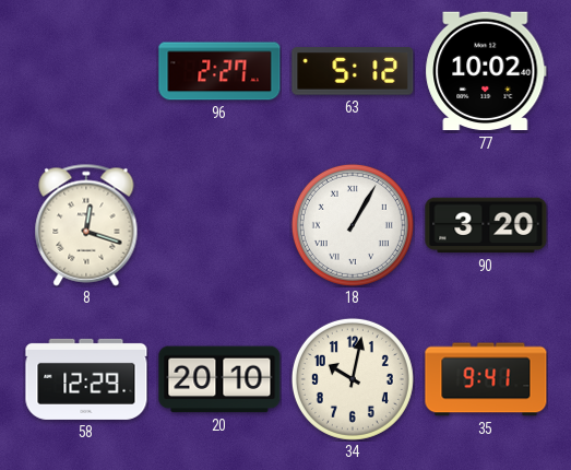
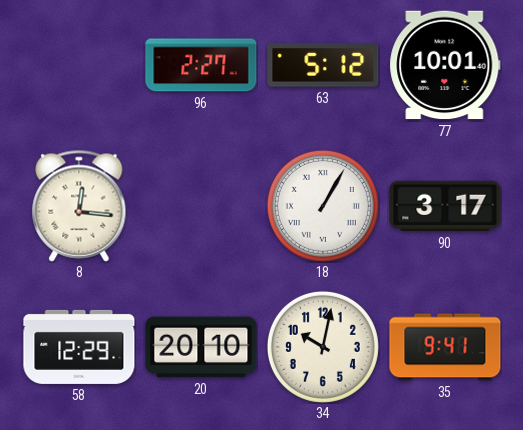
77: 10:02 -> 10:01
8: 12:18 -> 12:16
90: 3:20 -> 3:17
